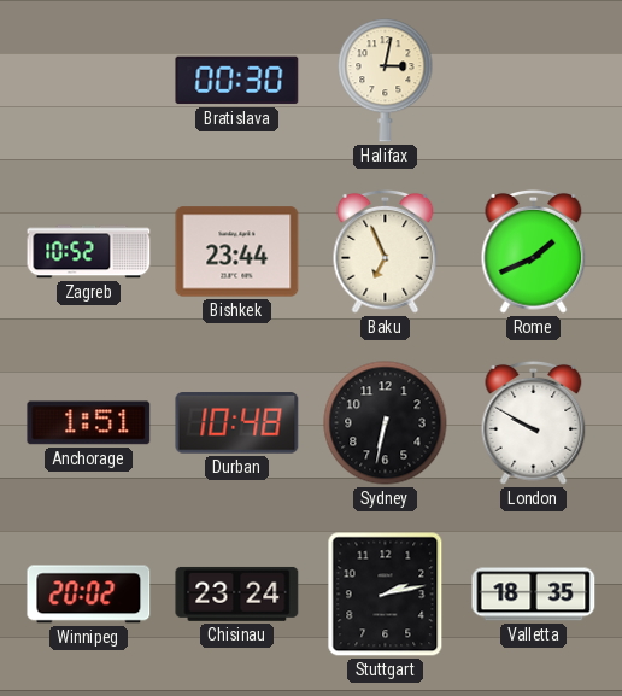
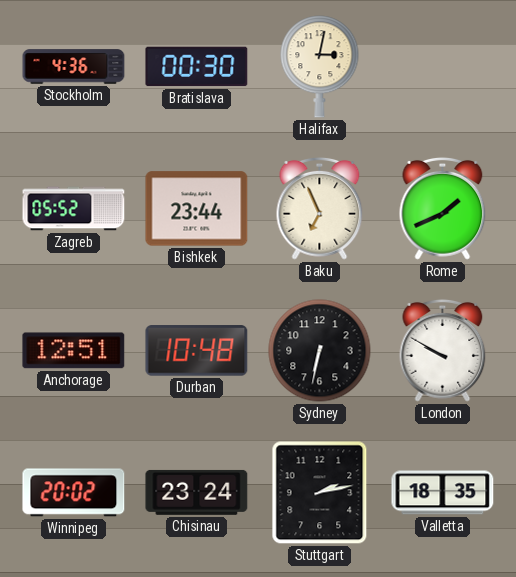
Stockholm: none -> 4:36
Zagreb: 10:52 -> 05:52
Anchorage: 1:51 -> 12:51
